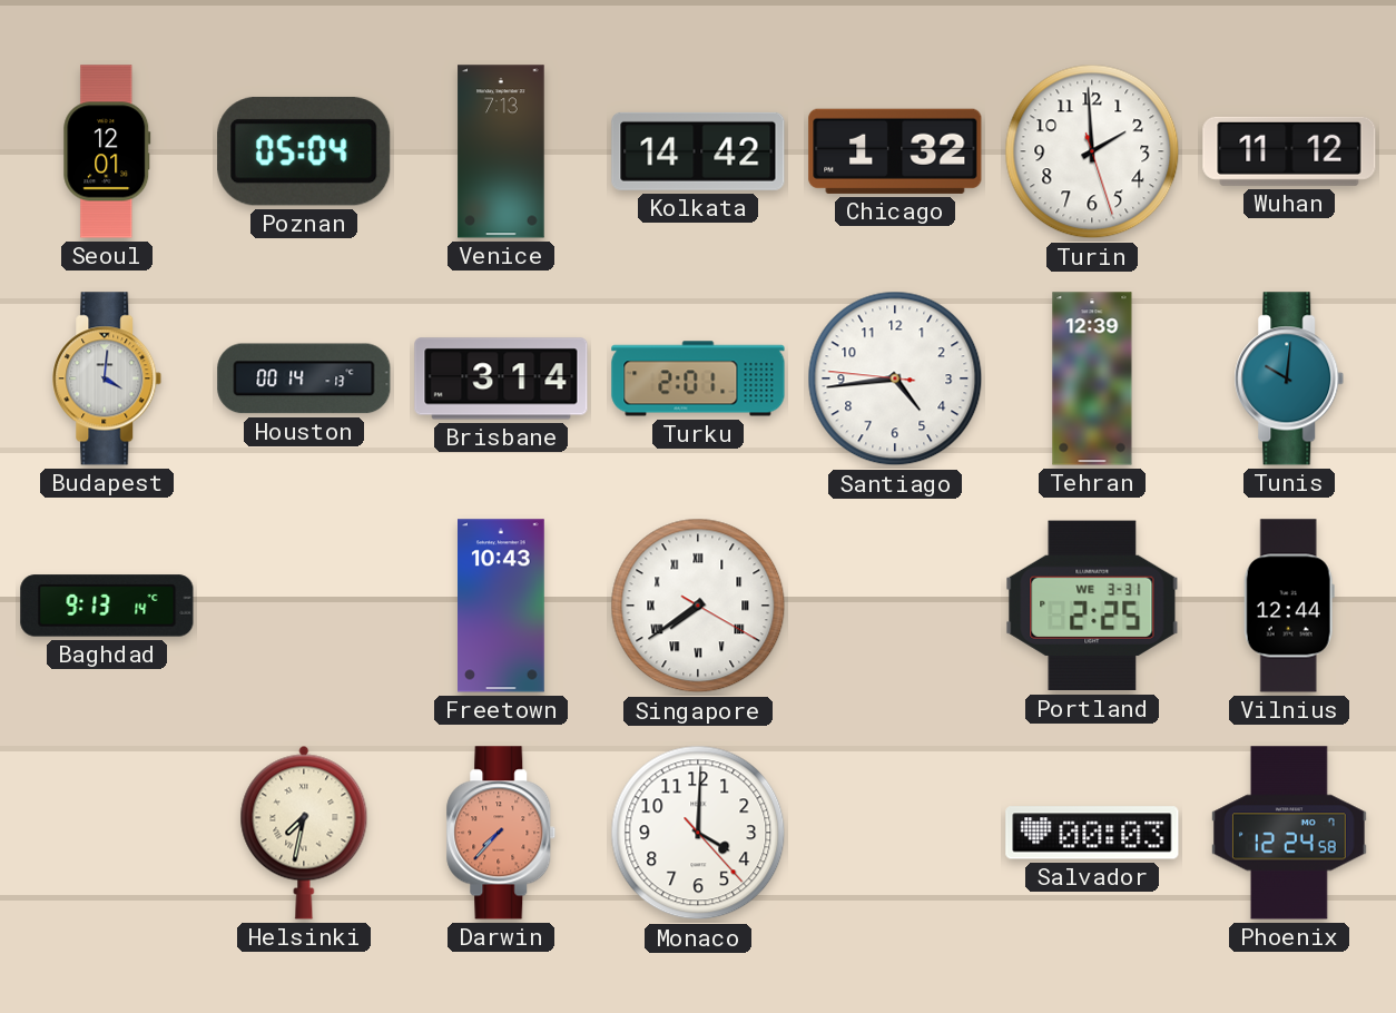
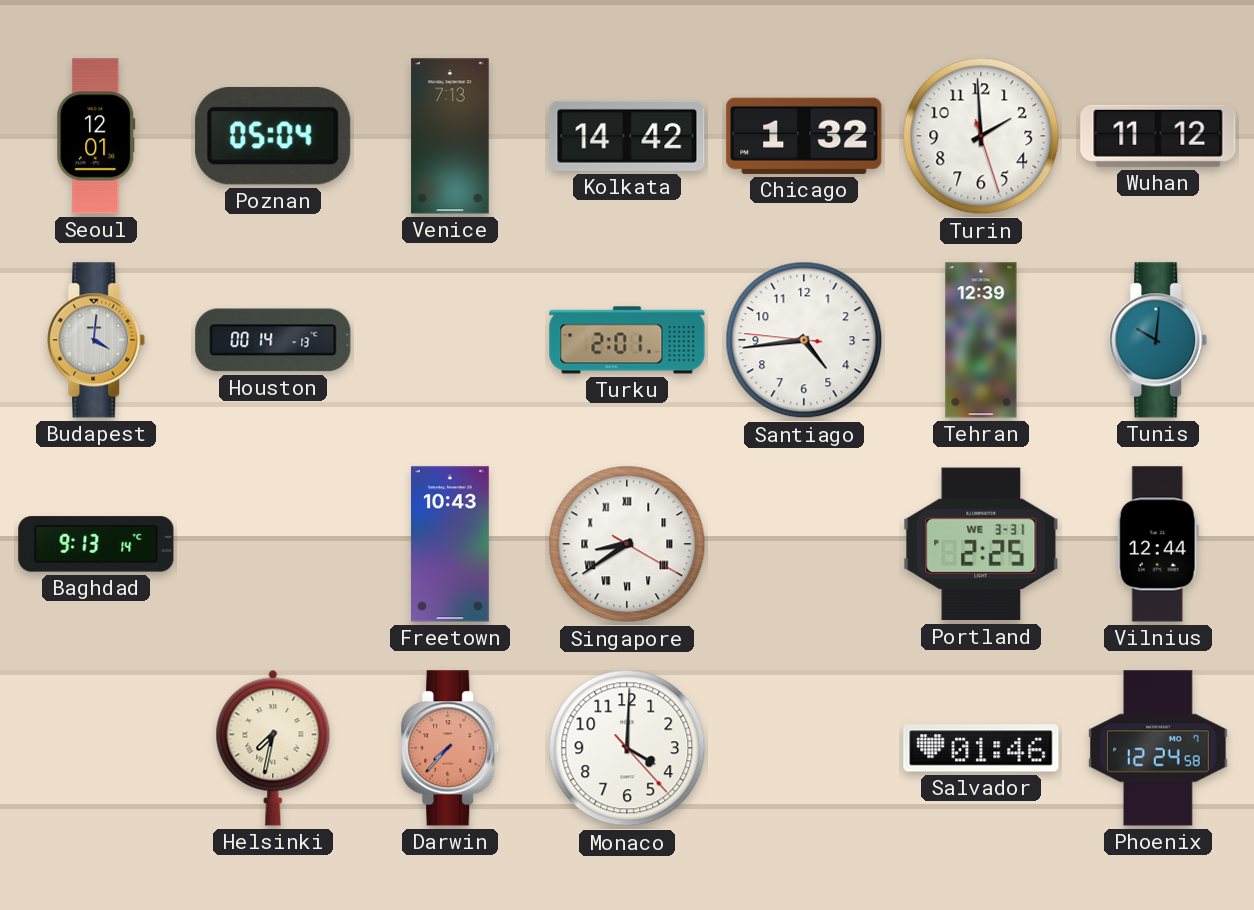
Brisbane: 3:14 -> none
Singapore: 7:39 -> 8:39
Salvador: 00:03 -> 01:46
